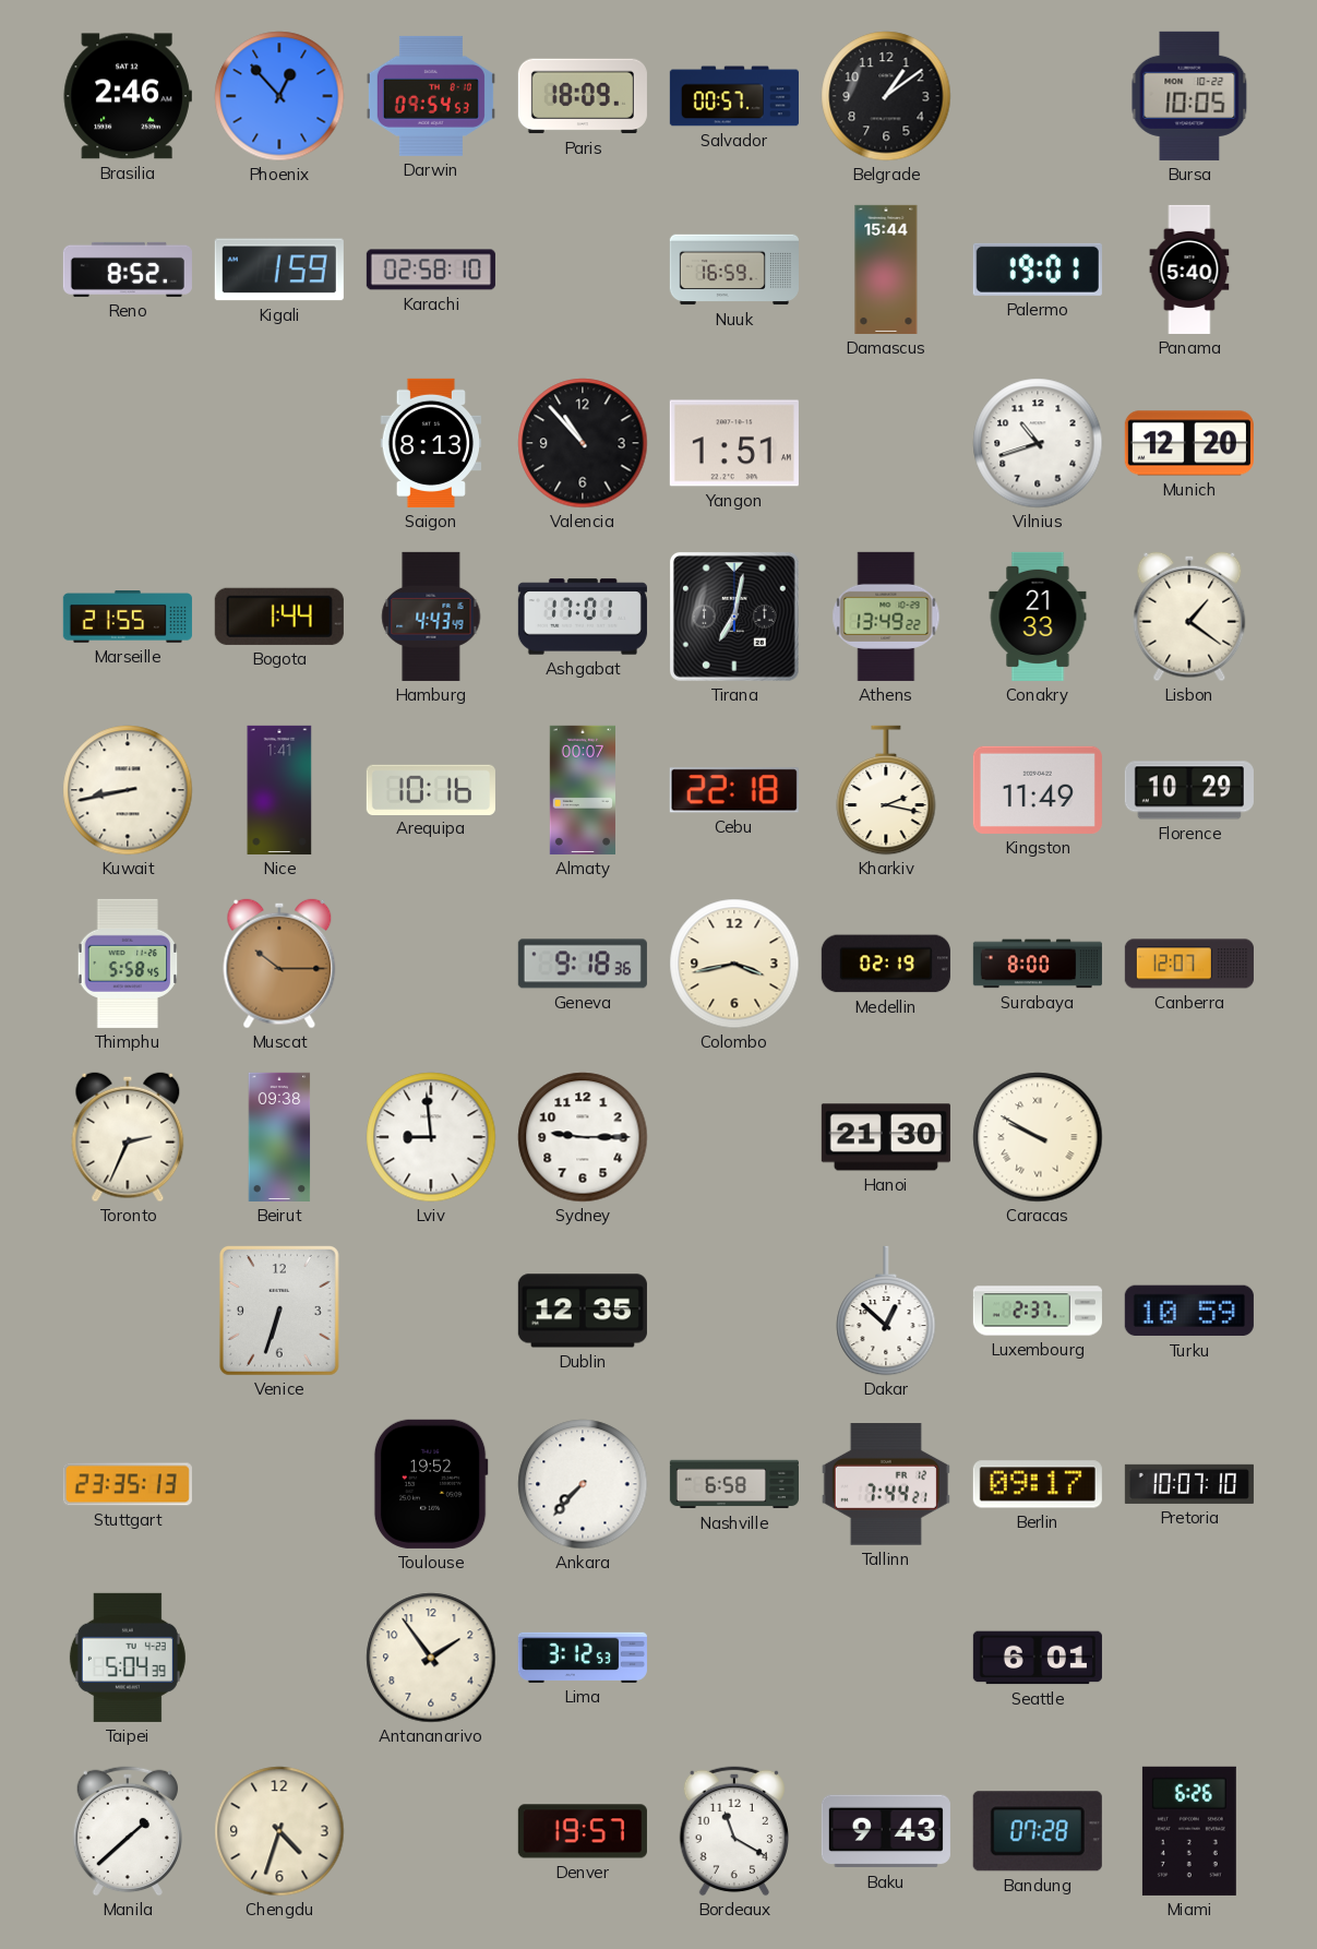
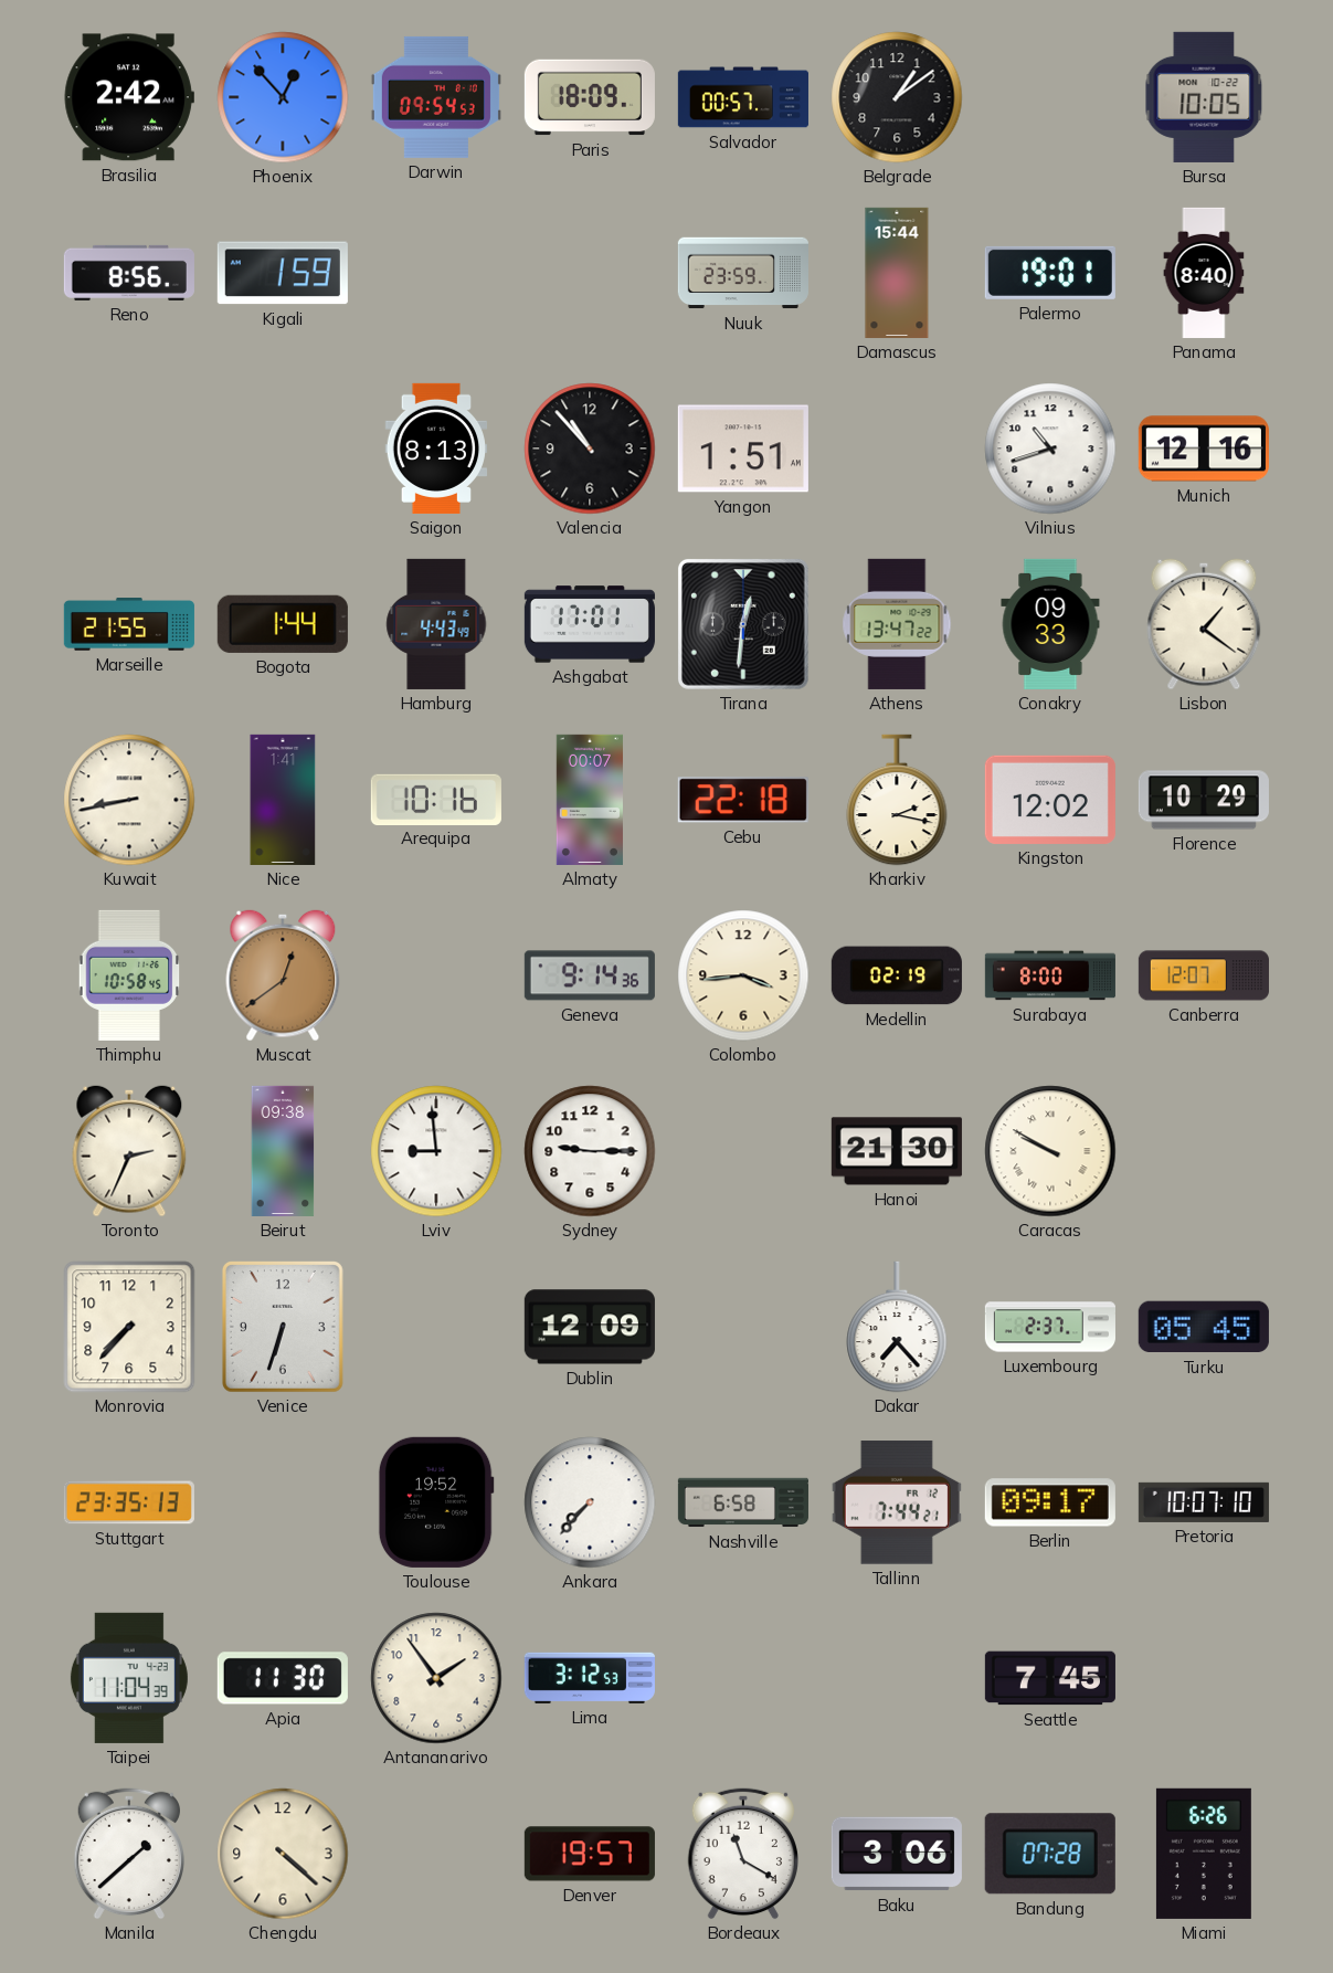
Brasilia: 2:46 -> 2:42
Reno: 8:52 -> 8:56
Karachi: 02:58 -> none
Nuuk: 16:59 -> 23:59
Panama: 5:40 -> 8:40
Munich: 12:20 -> 12:16
Tirana: 7:02 -> 12:31
Athens: 13:49 -> 13:47
Conakry: 21:33 -> 09:33
Kingston: 11:49 -> 12:02
Thimphu: 5:58 -> 10:58
Muscat: 10:15 -> 12:39
Geneva: 9:18 -> 9:14
Colombo: 3:43 -> 3:44
Monrovia: none -> 7:37
Dublin: 12:35 -> 12:09
Dakar: 12:52 -> 7:23
Turku: 10:59 -> 05:45
Taipei: 5:04 -> 11:04
Apia: none -> 11:30
Seattle: 6:01 -> 7:45
Chengdu: 4:33 -> 4:22
Baku: 9:43 -> 3:06
